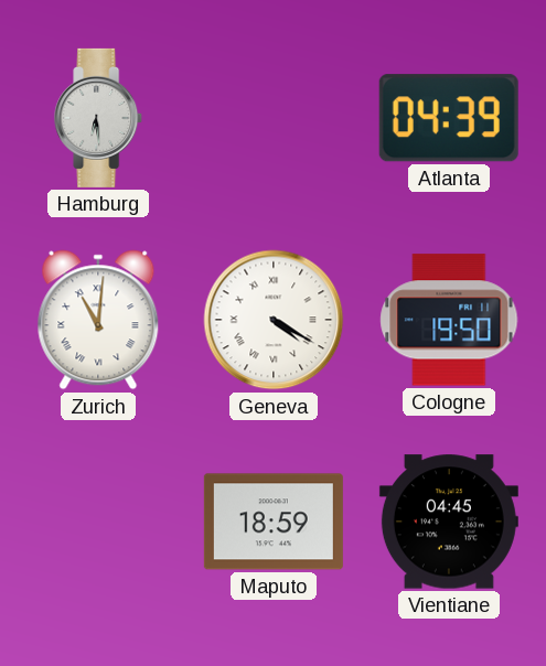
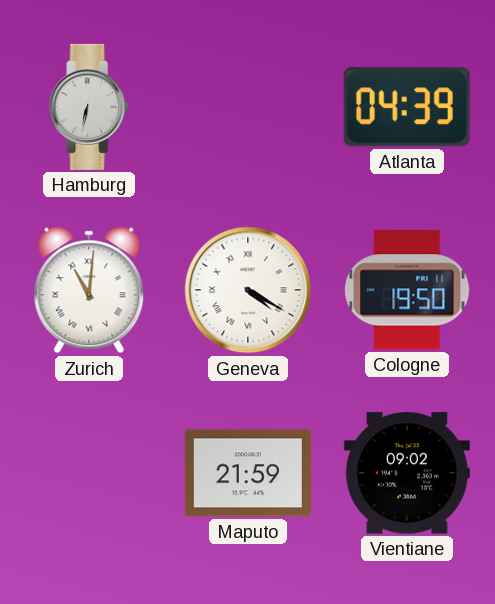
Hamburg: 6:29 -> 6:32
Maputo: 18:59 -> 21:59
Vientiane: 04:45 -> 09:02
